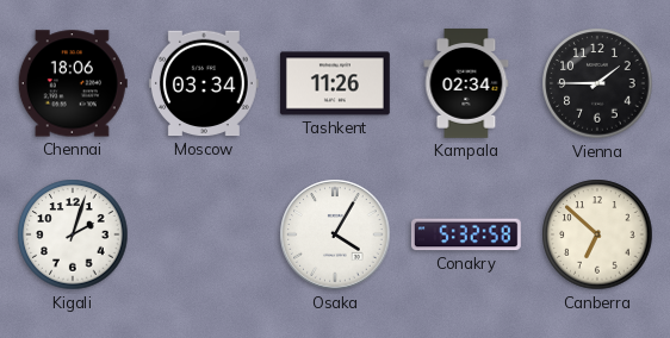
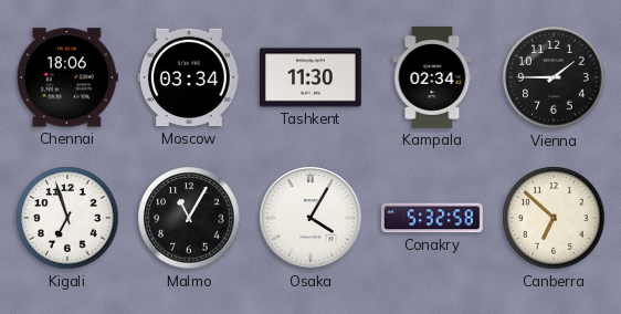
Tashkent: 11:26 -> 11:30
Kigali: 2:03 -> 6:57
Malmo: none -> 11:05
